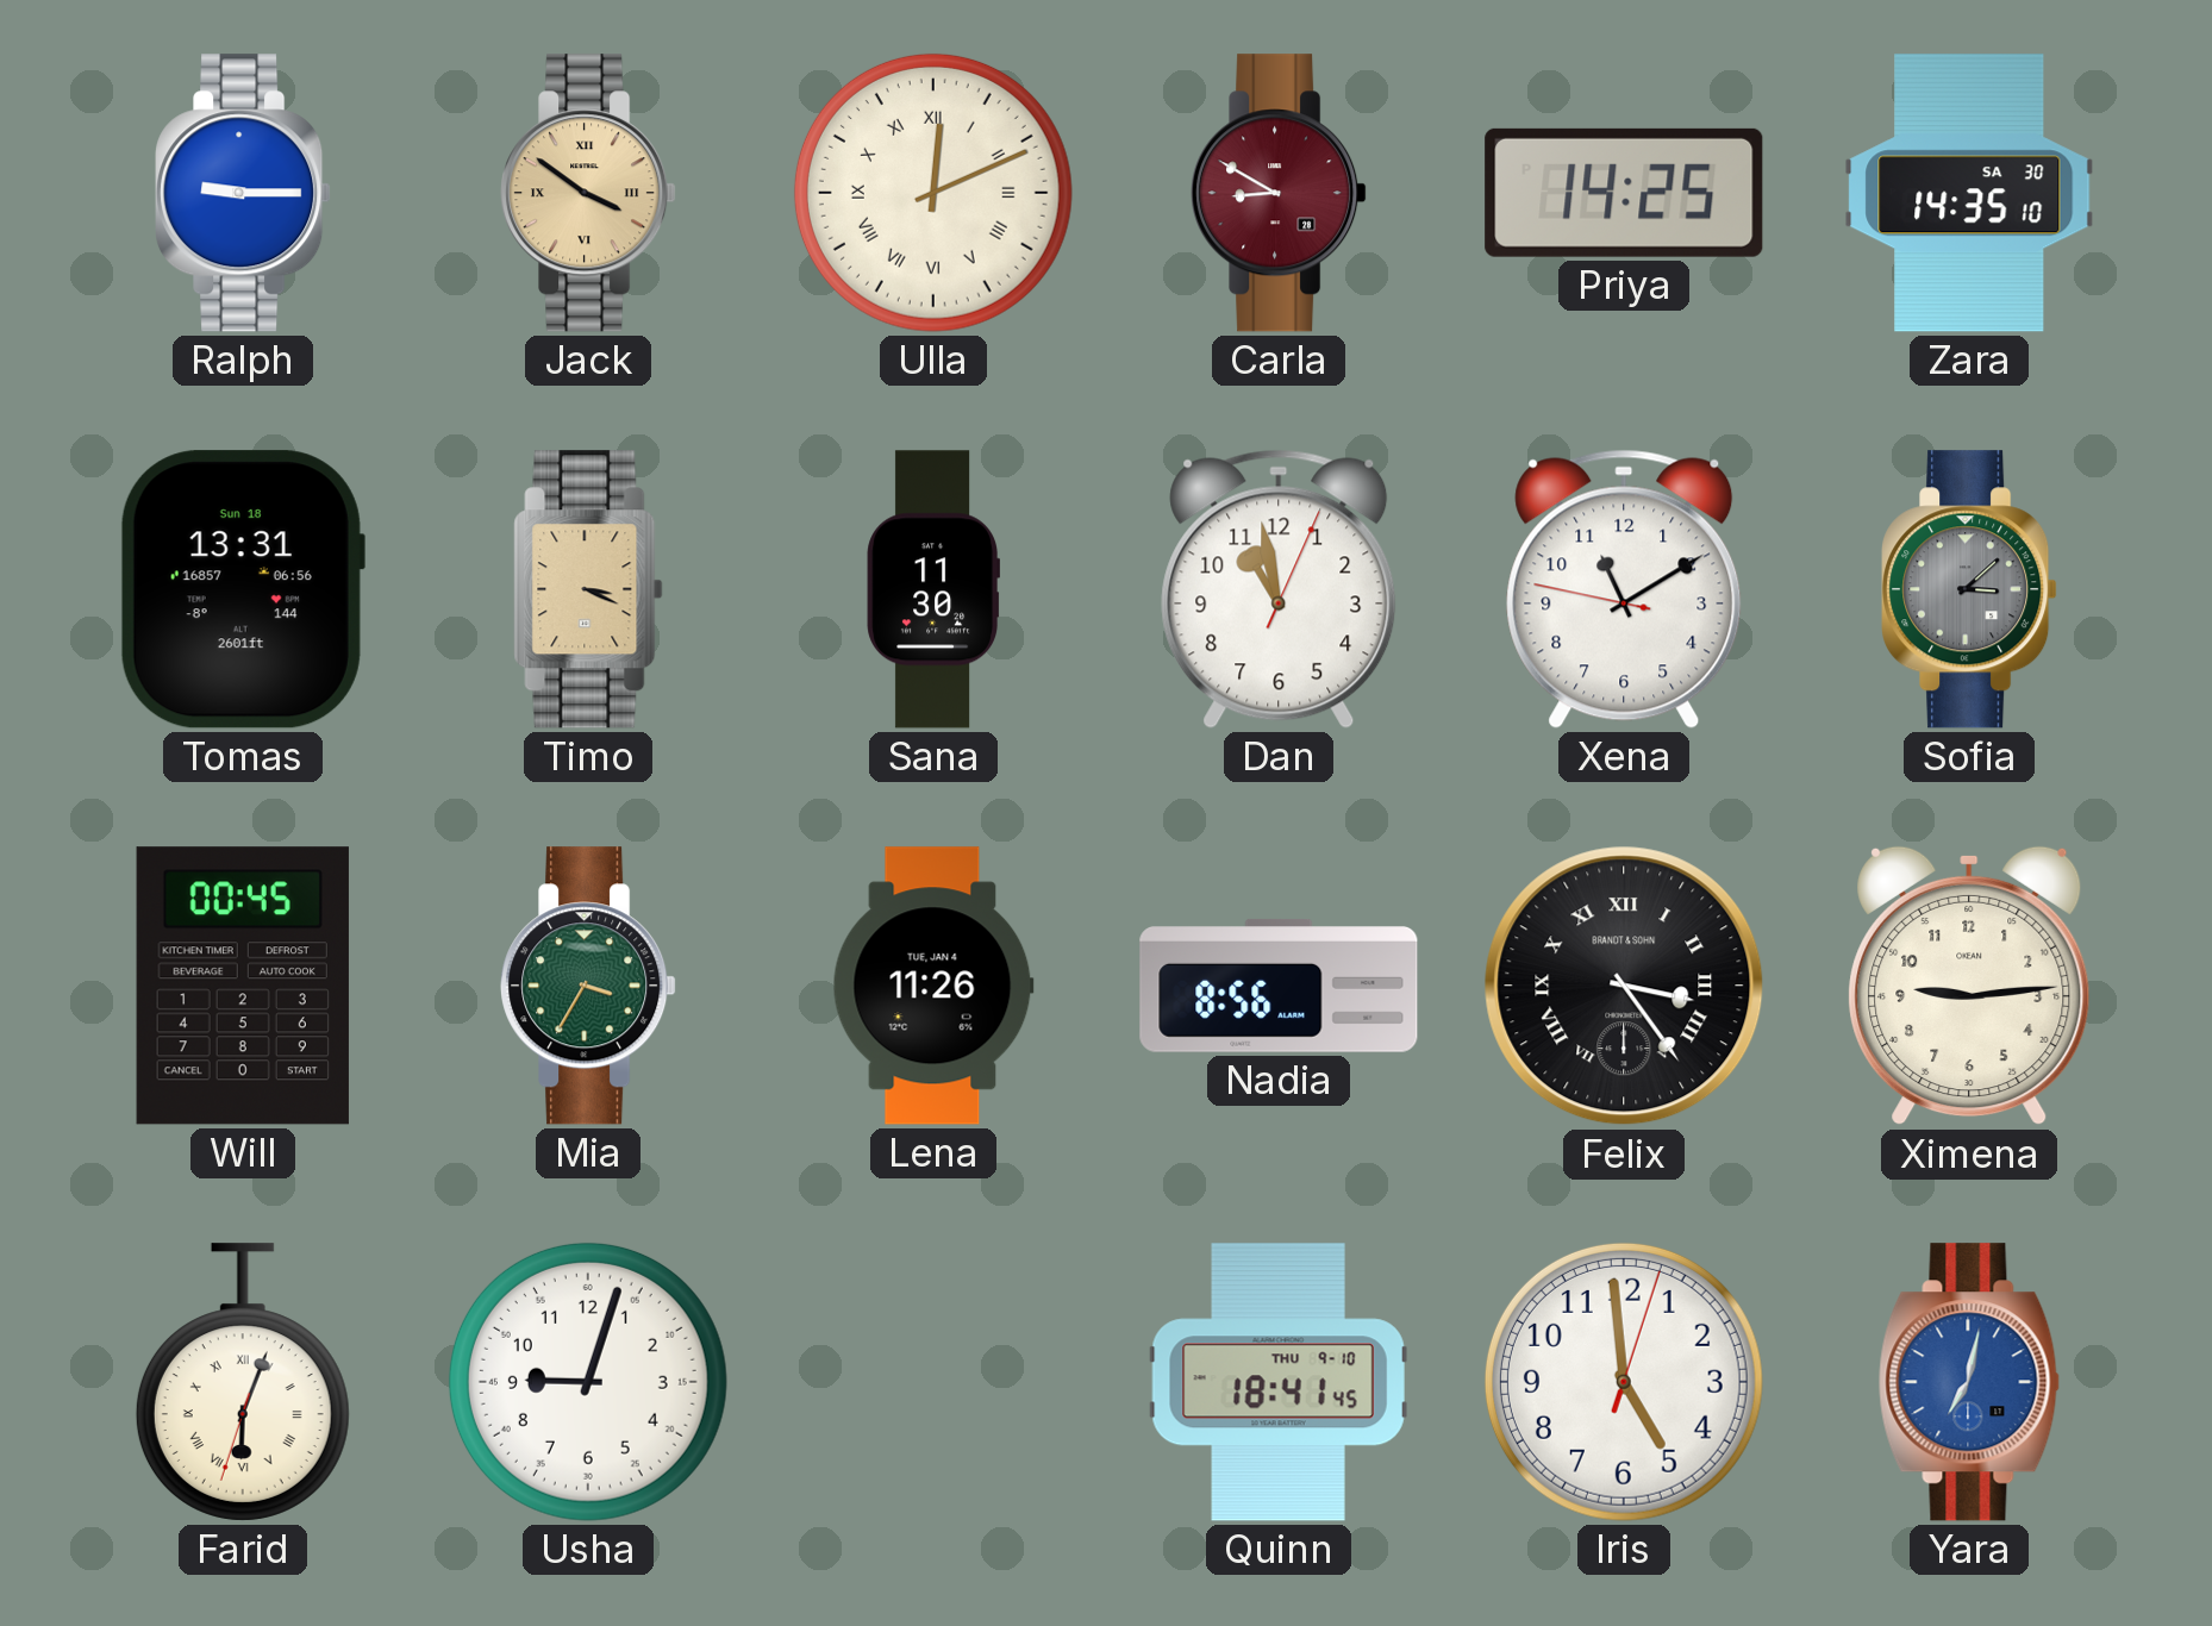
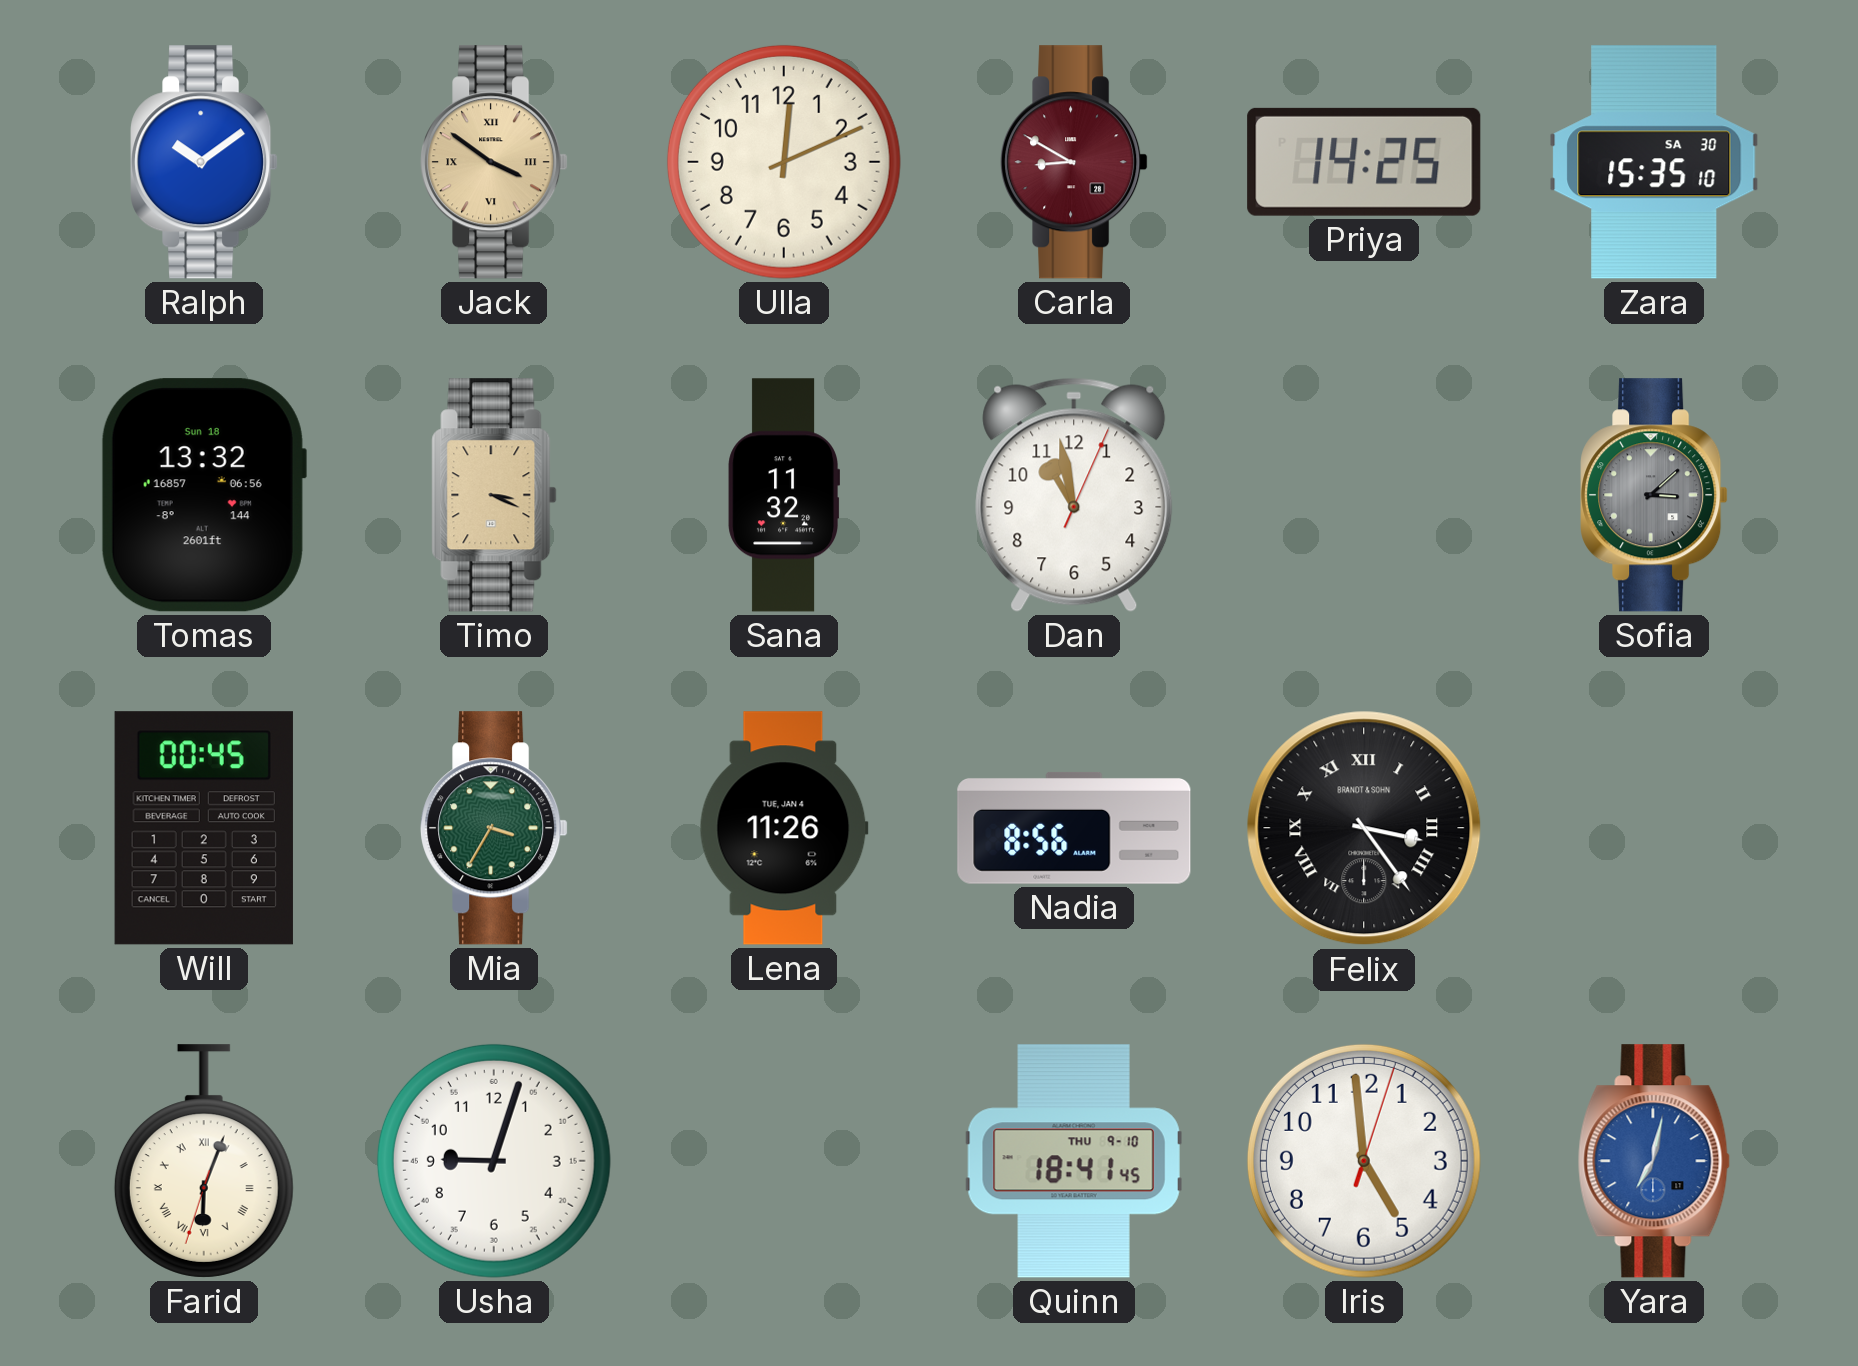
Ralph: 9:15 -> 10:09
Ulla numerals: Roman -> Arabic
Zara: 14:35 -> 15:35
Tomas: 13:31 -> 13:32
Sana: 11:30 -> 11:32
Xena: 11:09 -> none
Ximena: 9:14 -> none
